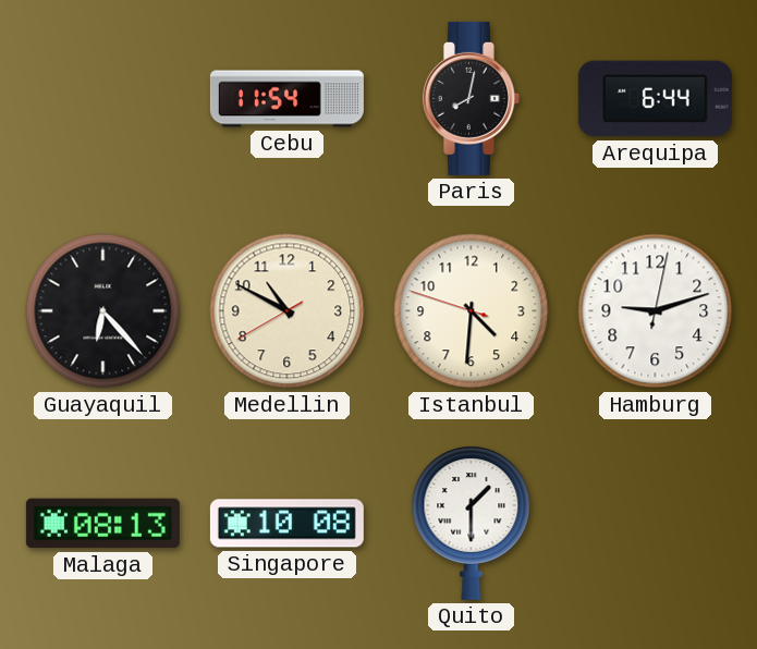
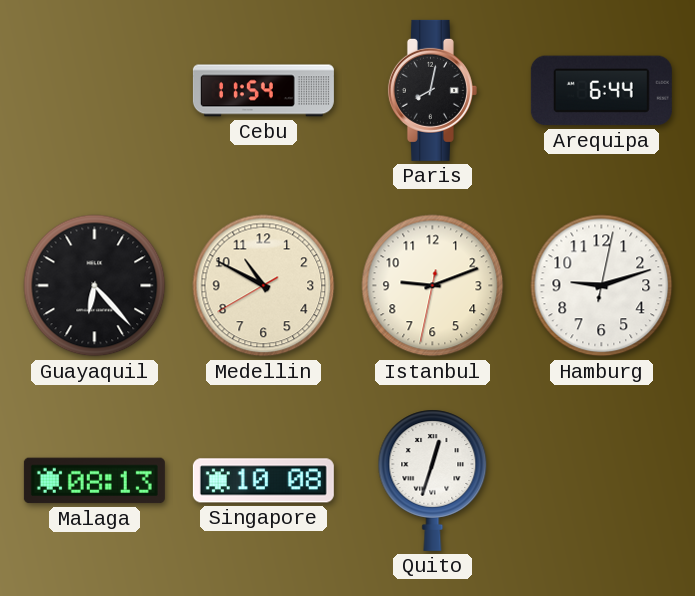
Istanbul: 4:30 -> 9:11
Quito: 1:30 -> 12:33
